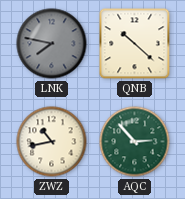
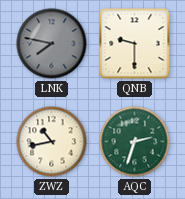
QNB: 10:22 -> 9:30
AQC: 2:53 -> 2:33
